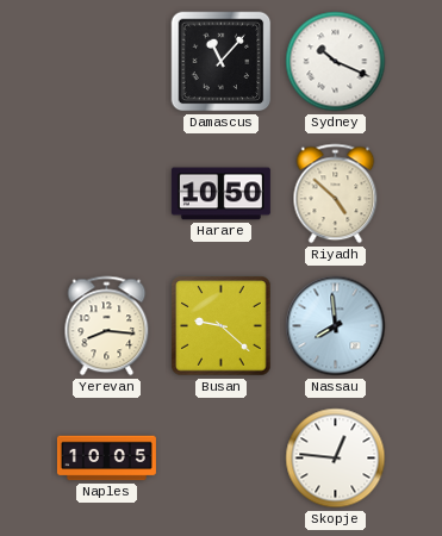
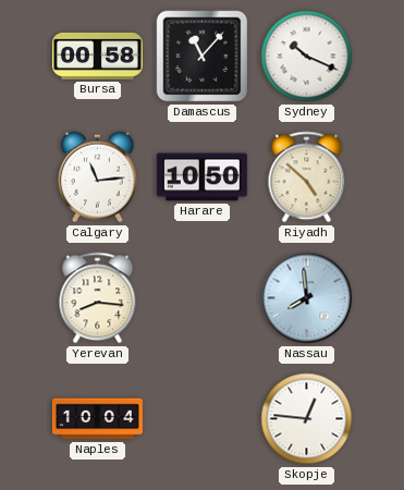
Bursa: none -> 00:58
Calgary: none -> 11:14
Busan: 9:22 -> none
Naples: 10:05 -> 10:04
